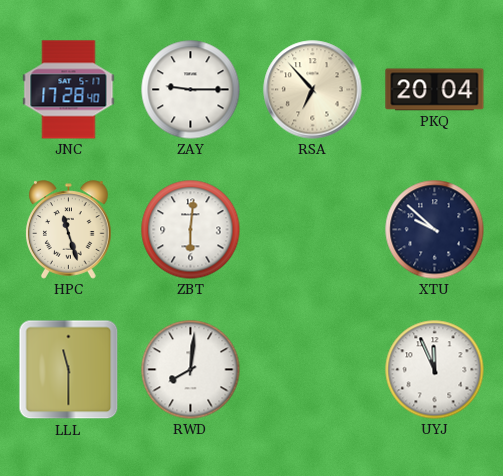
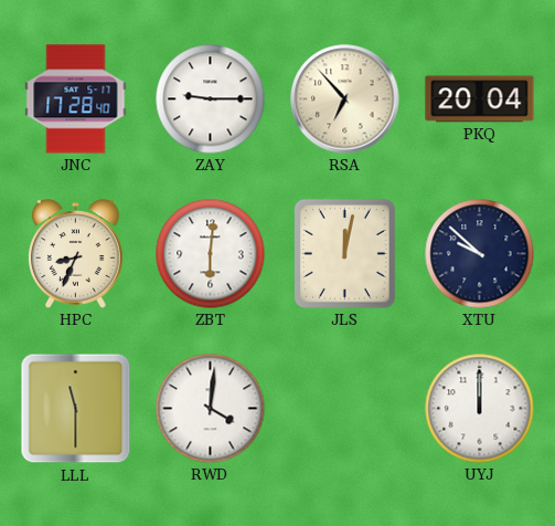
HPC: 11:27 -> 8:34
JLS: none -> 12:02
RWD: 8:01 -> 4:01
UYJ: 11:56 -> 12:00
